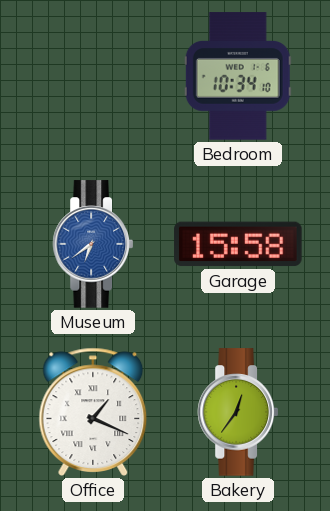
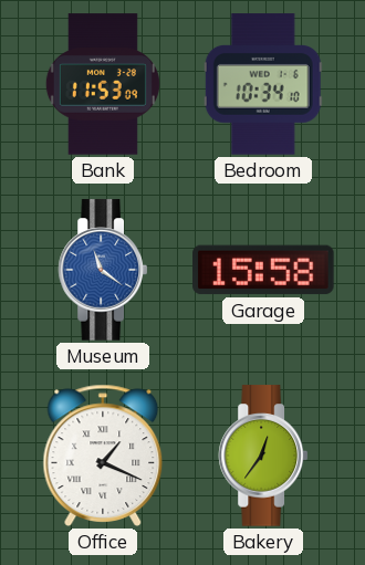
Bank: none -> 11:53
Museum: 6:39 -> 11:21
